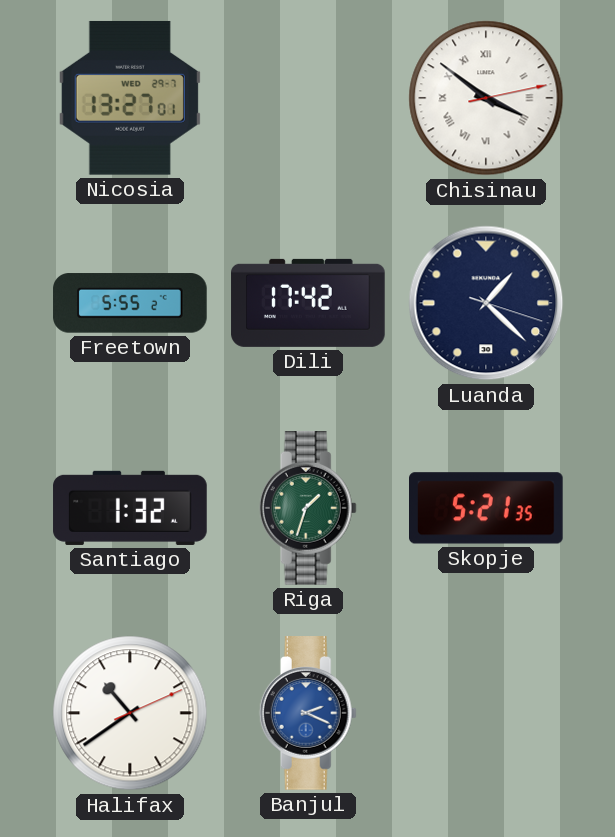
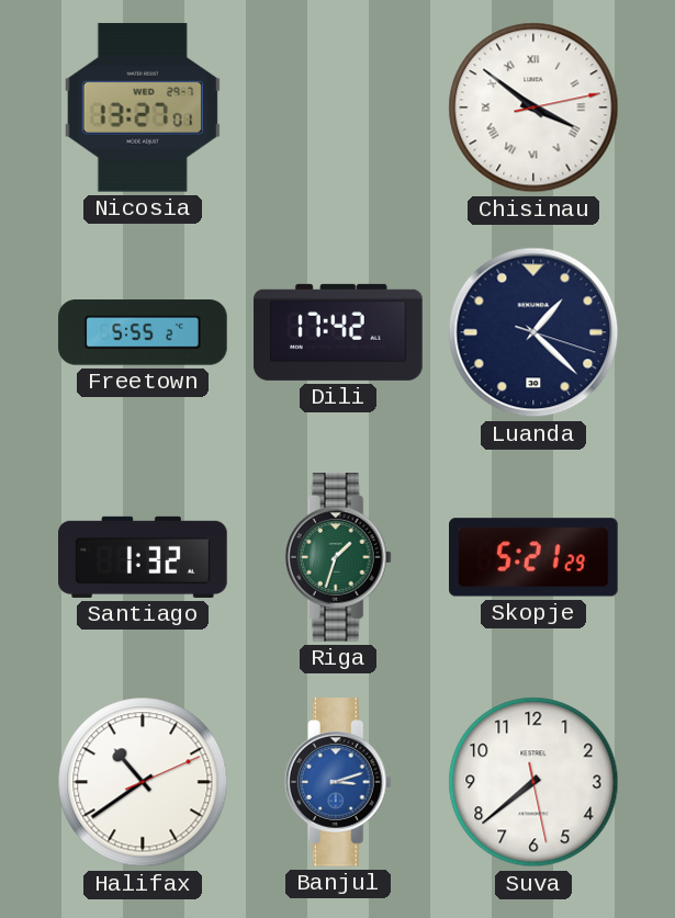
Skopje: 5:21:35 -> 5:21:29
Banjul: 2:19 -> 3:12
Suva: none -> 7:38
